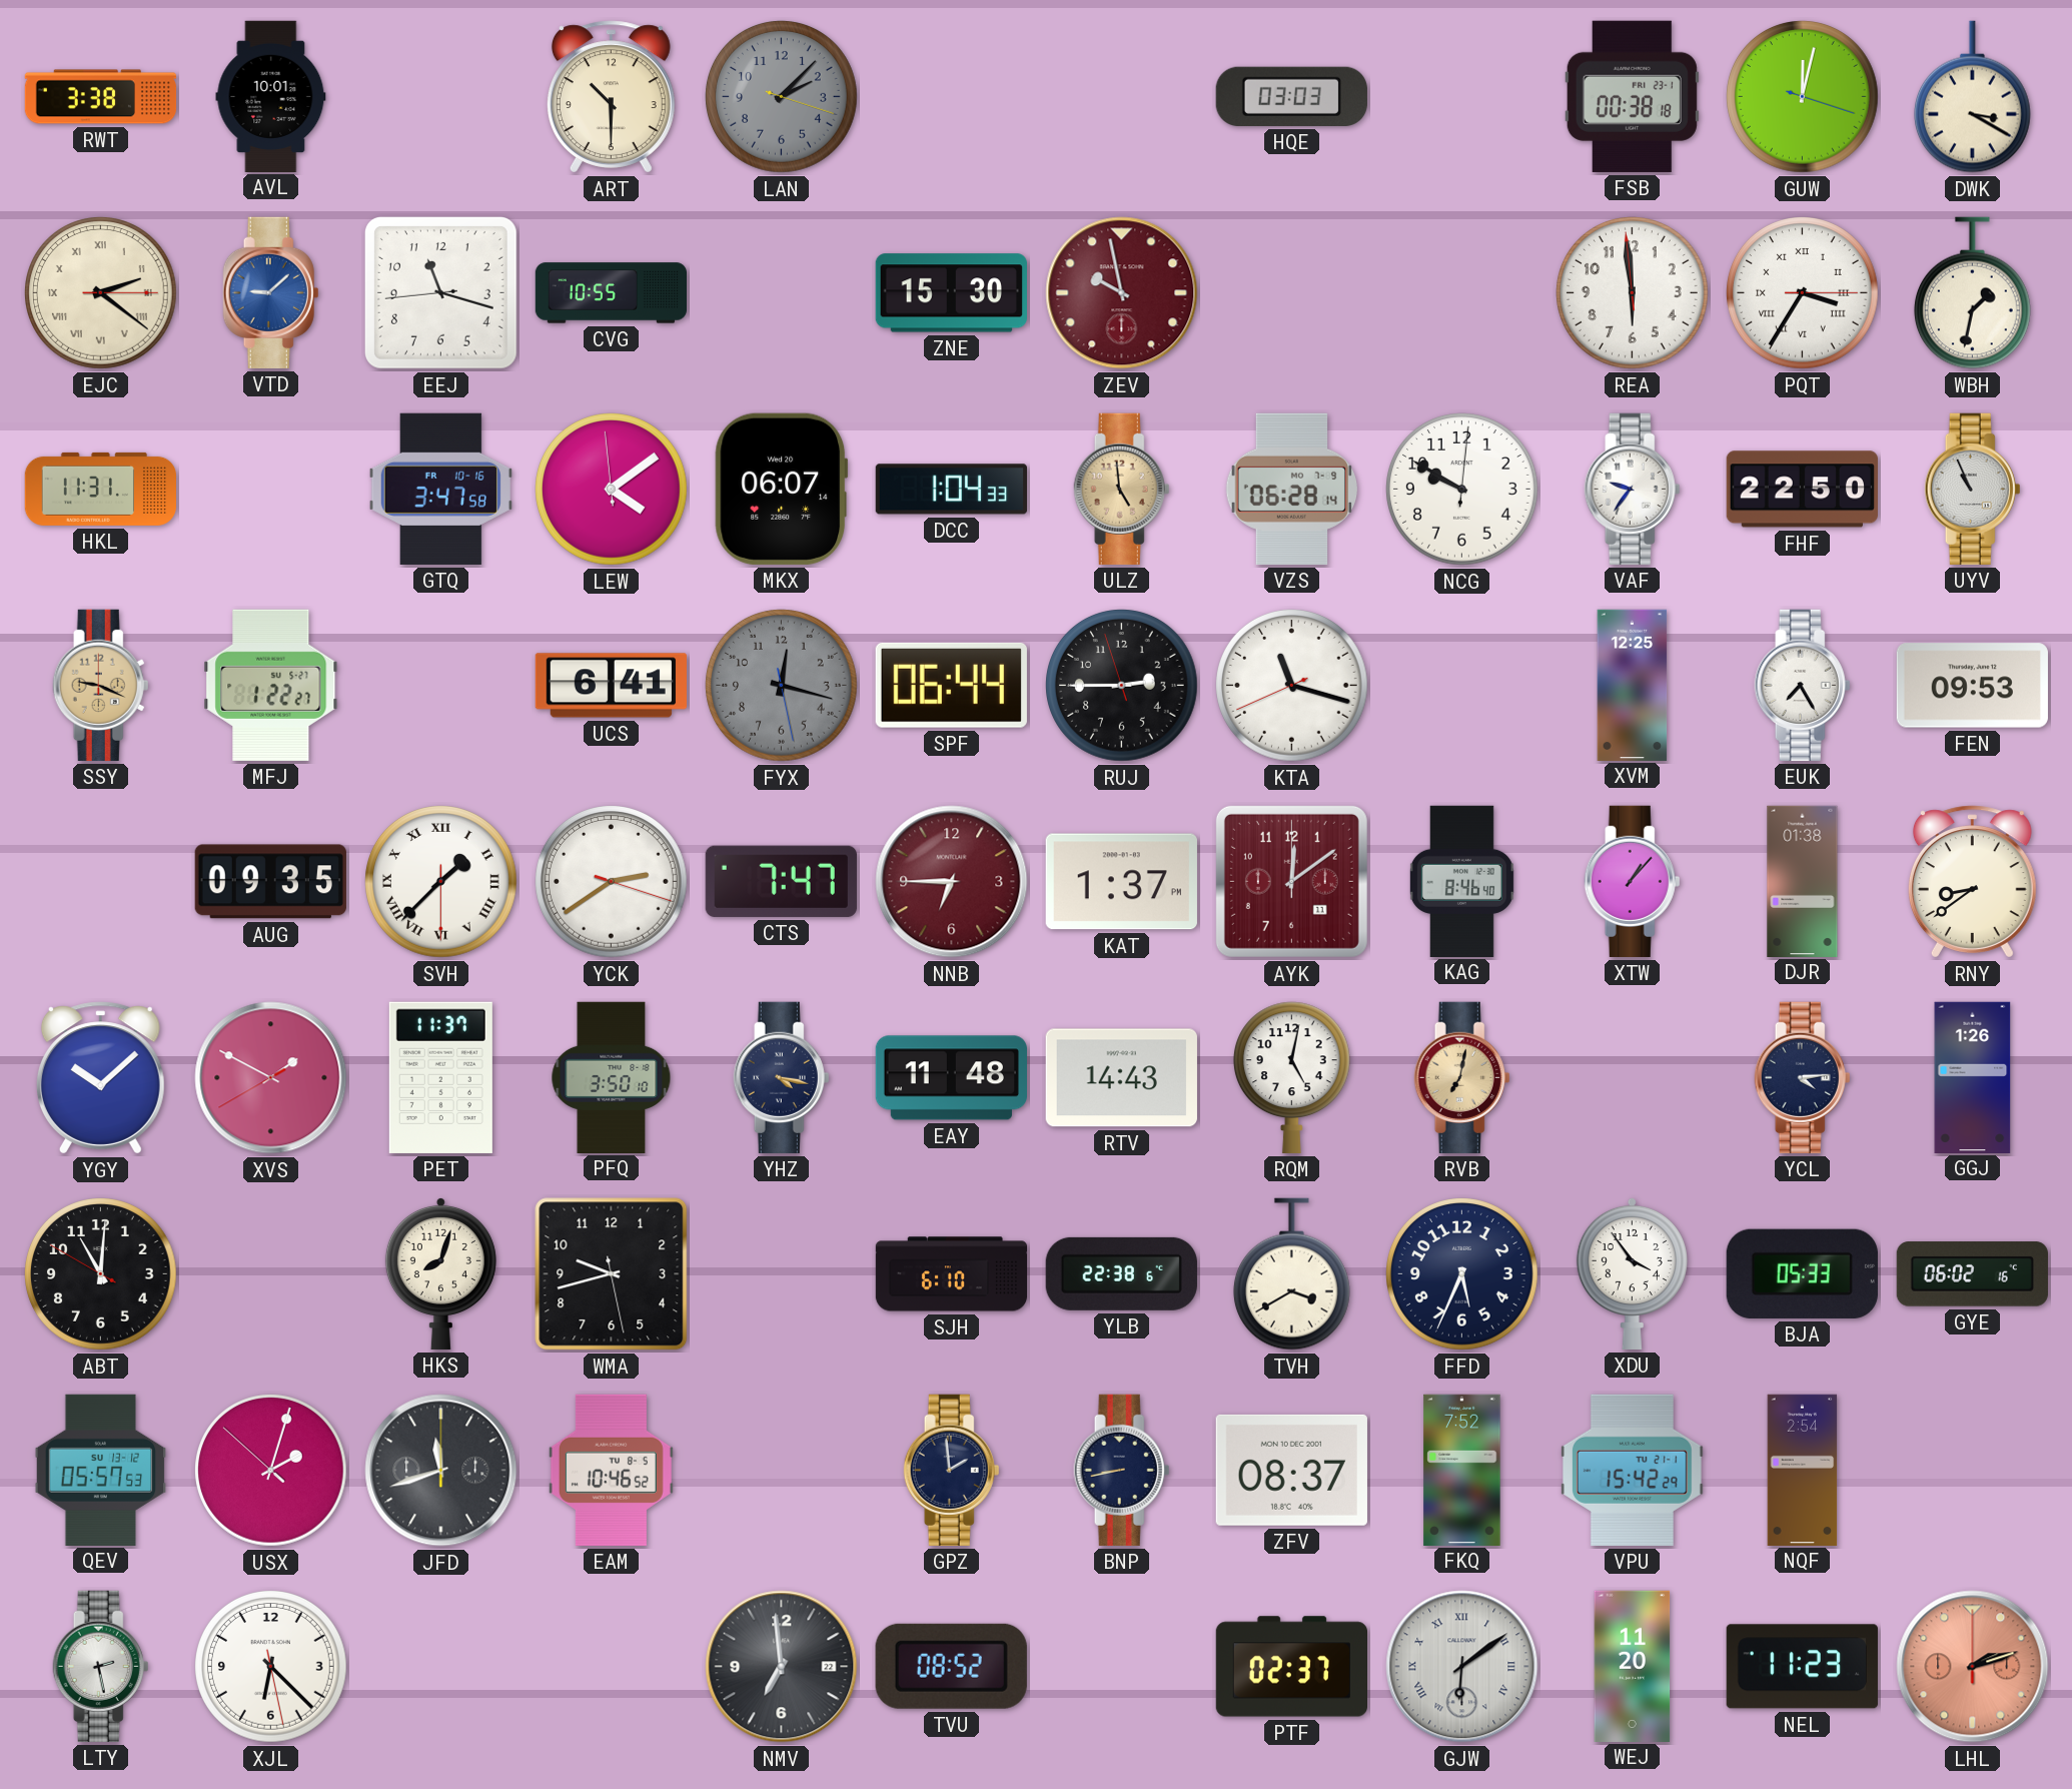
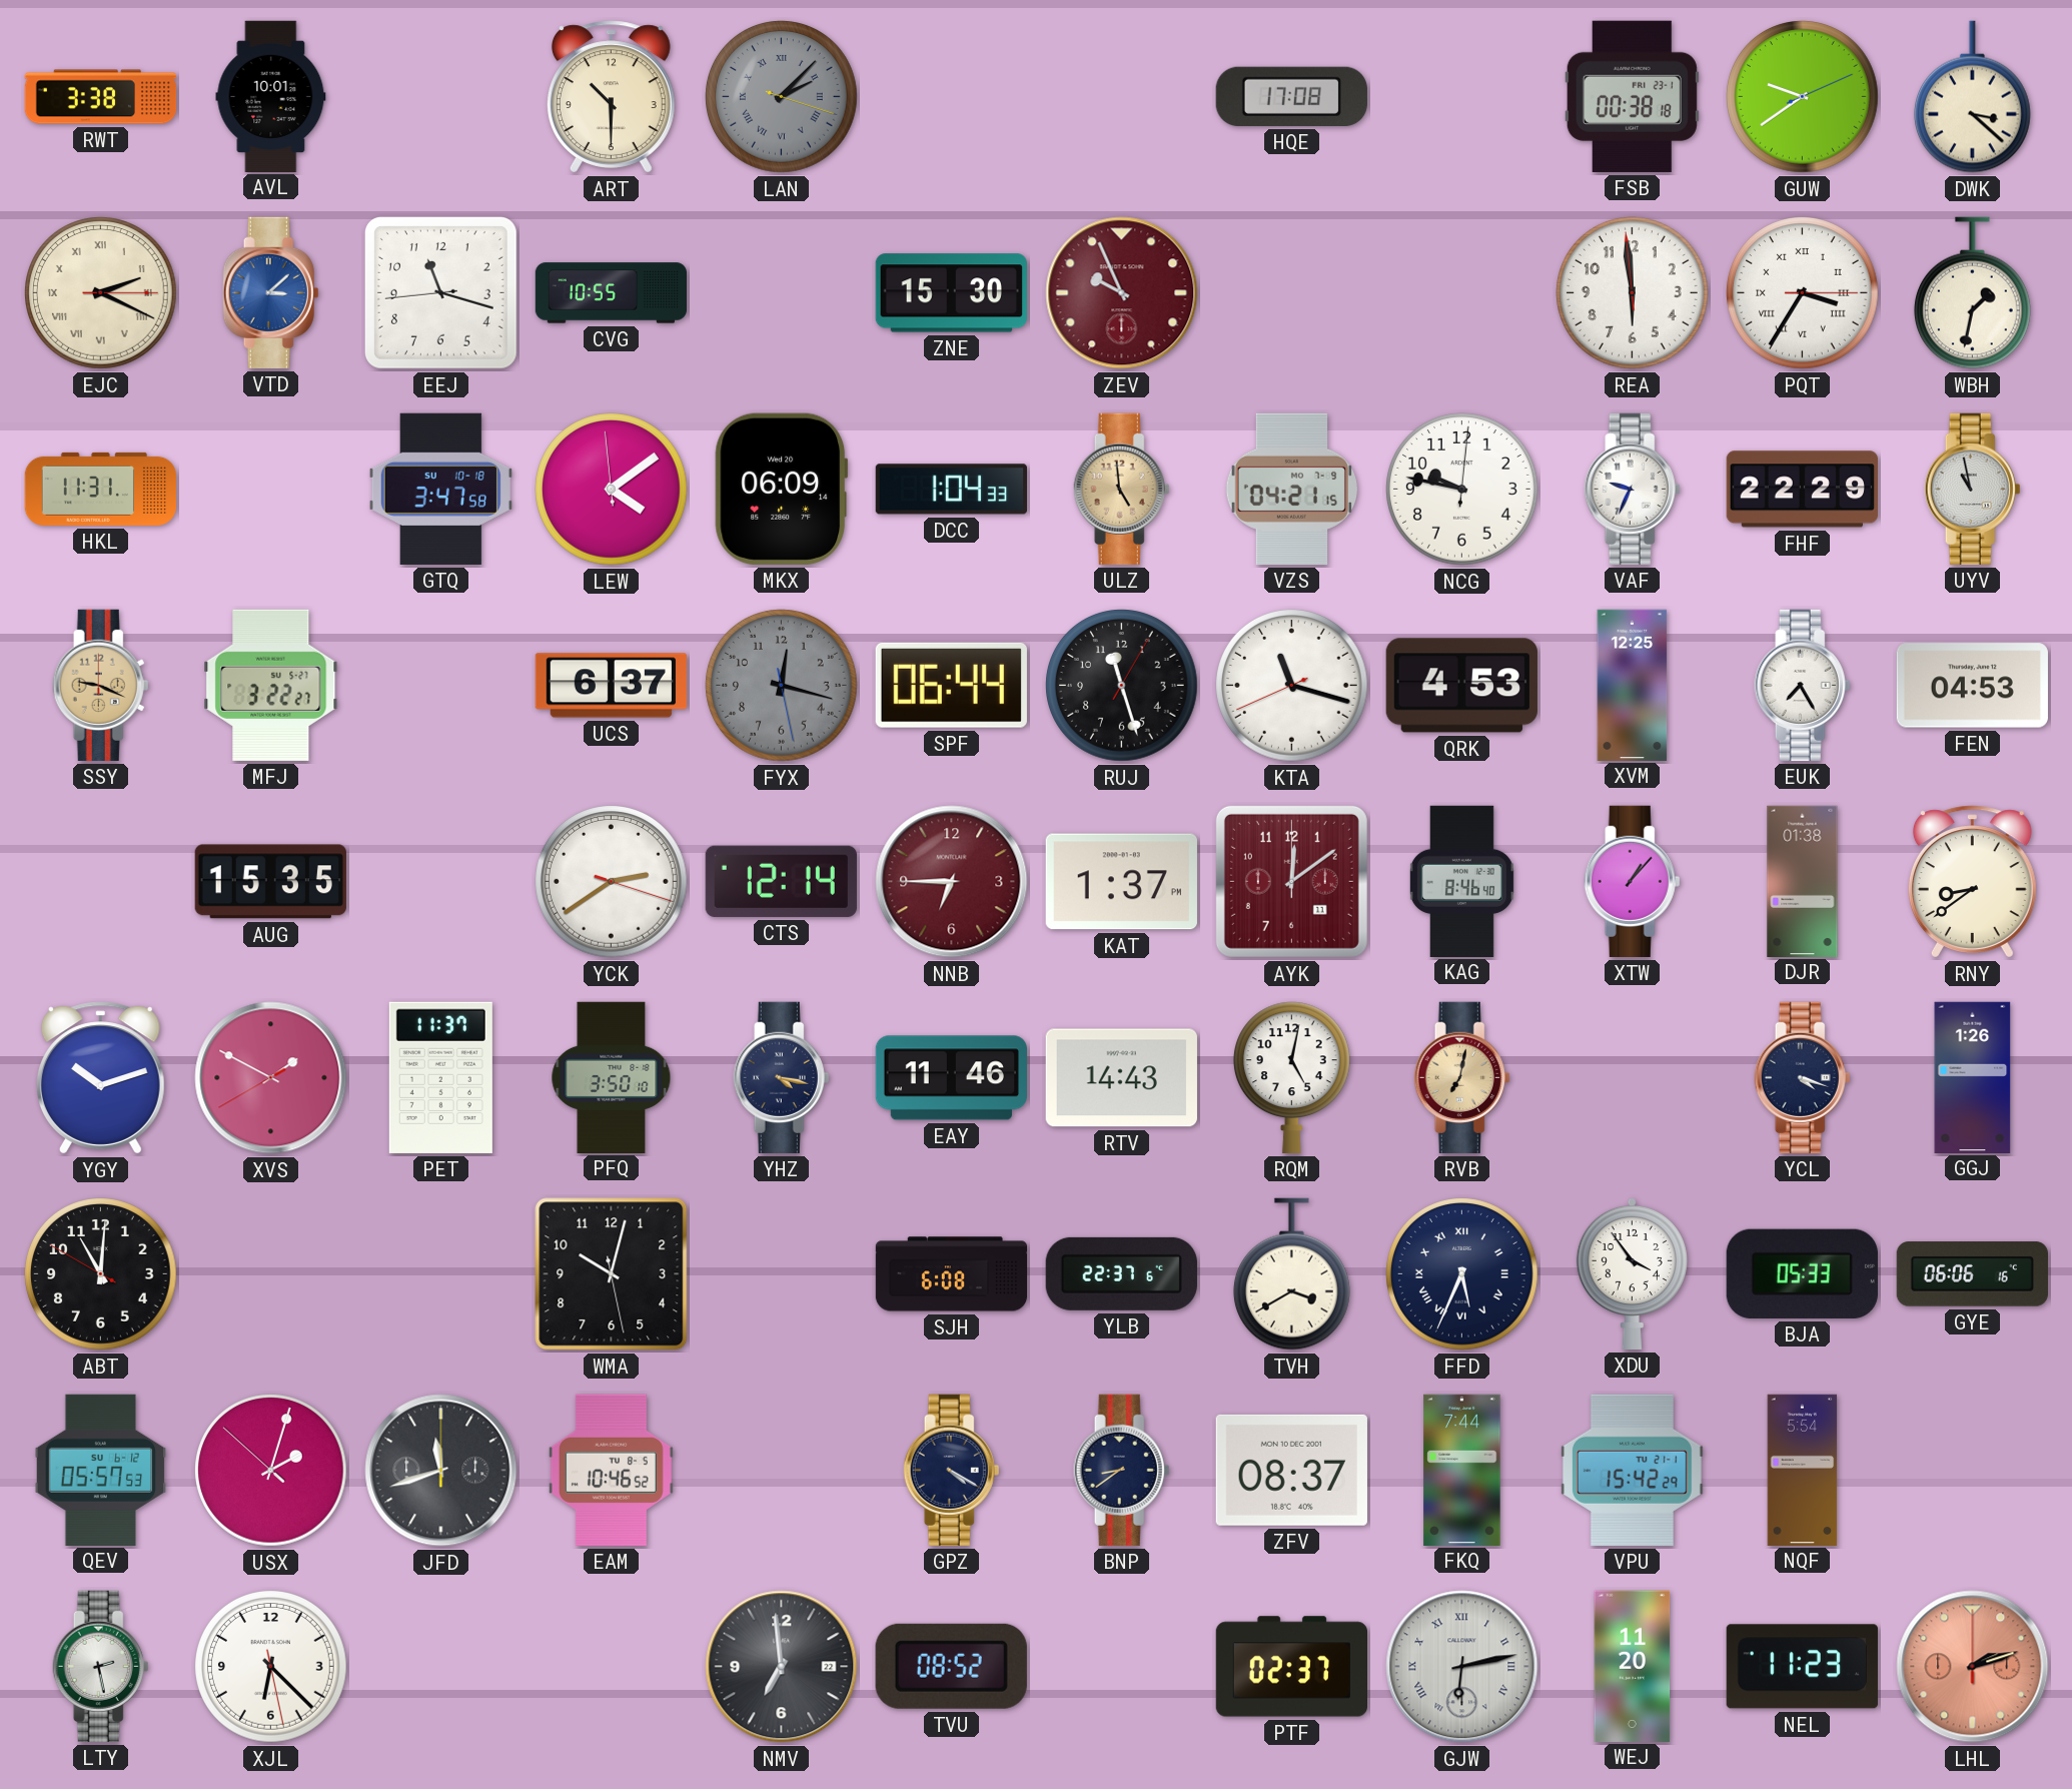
LAN numerals: Arabic -> Roman
HQE: 03:03 -> 17:08
GUW: 12:02 -> 9:39
DWK: 3:20 -> 3:22
EJC: 2:21 -> 2:19
VTD: 9:08 -> 3:08
ZEV: 9:58 -> 9:56
GTQ date: FR 10-16 -> SU 10-18
MKX: 06:07 -> 06:09
VZS: 06:28 -> 04:21
NCG: 9:50 -> 9:47
VAF: 9:36 -> 9:34
FHF: 22:50 -> 22:29
UYV: 10:56 -> 10:58
MFJ: 1:22 -> 3:22
UCS: 6:41 -> 6:37
RUJ: 2:44 -> 11:27
QRK: none -> 4:53
FEN: 09:53 -> 04:53
AUG: 09:35 -> 15:35
SVH: 1:37 -> none
CTS: 7:47 -> 12:14
YGY: 10:08 -> 10:12
EAY: 11:48 -> 11:46
YCL: 4:14 -> 4:18
HKS: 8:03 -> none
WMA: 9:42 -> 10:02
SJH: 6:10 -> 6:08
YLB: 22:38 -> 22:37
FFD numerals: Arabic -> Roman
GYE: 06:02 -> 06:06
QEV date: SU 13-12 -> SU 6-12
GPZ: 1:59 -> 4:20
BNP: 8:43 -> 8:39
FKQ: 7:52 -> 7:44
NQF: 2:54 -> 5:54
GJW: 6:09 -> 6:13
